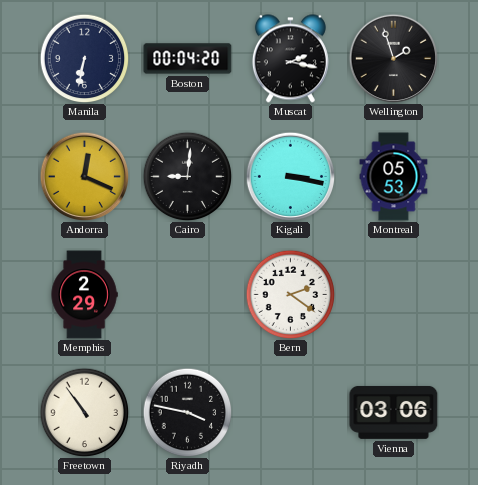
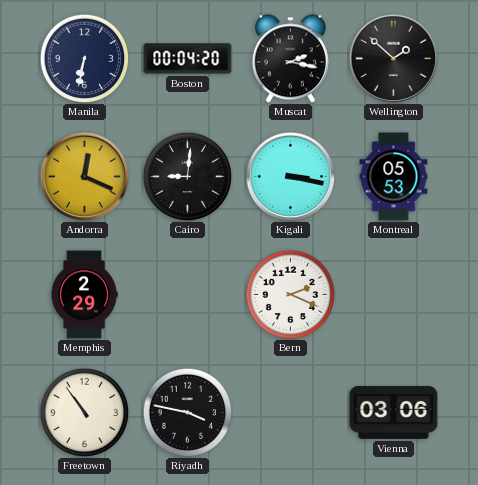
Wellington: 1:57 -> 1:52
Bern: 2:21 -> 2:19
